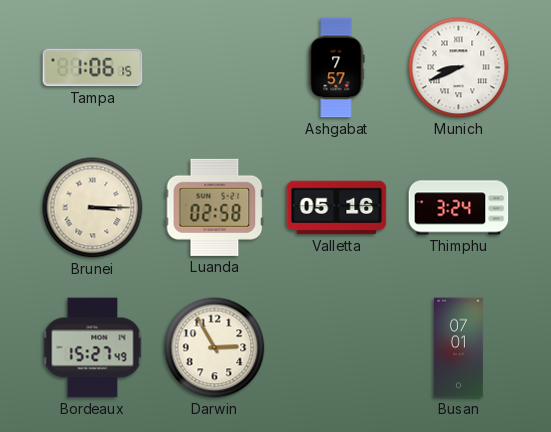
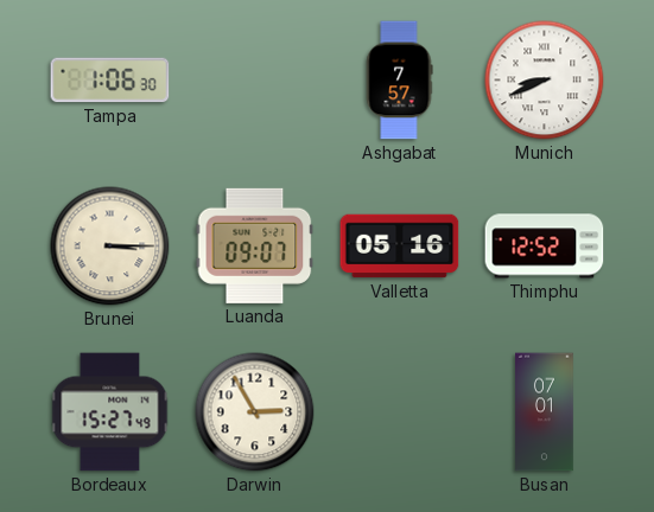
Tampa: 1:06:15 -> 1:06:30
Luanda: 02:58 -> 09:07
Thimphu: 3:24 -> 12:52
